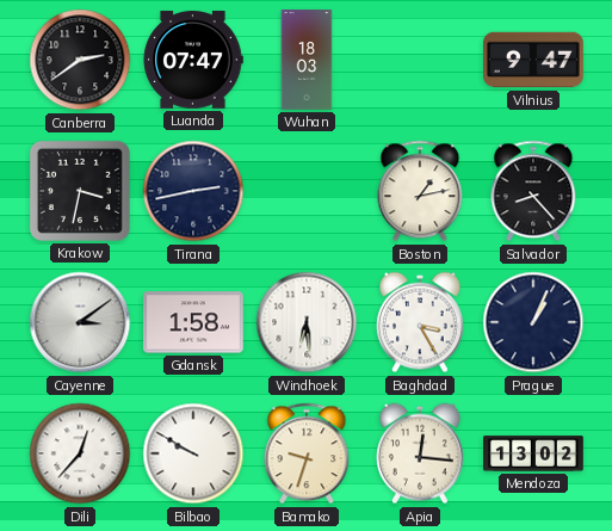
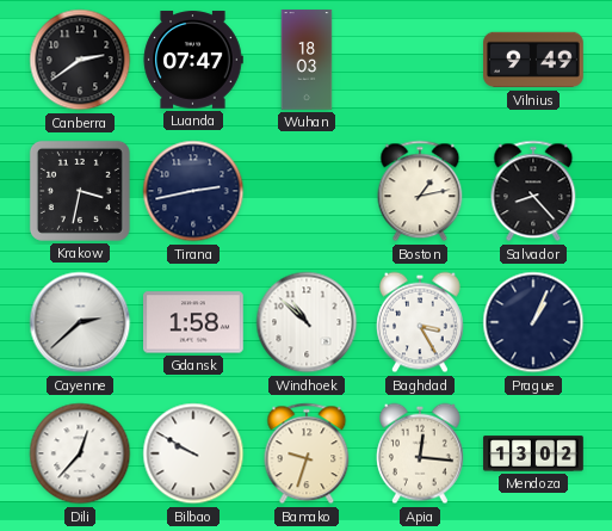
Vilnius: 9:47 -> 9:49
Cayenne: 3:09 -> 2:38
Windhoek: 6:29 -> 10:52
